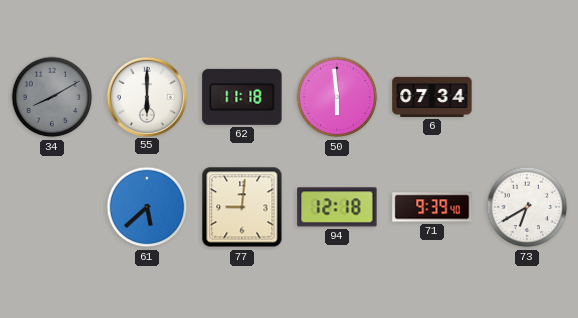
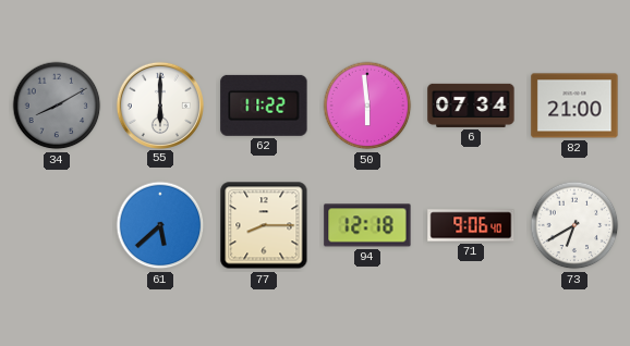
62: 11:18 -> 11:22
82: none -> 21:00
77: 9:01 -> 8:15
71: 9:39 -> 9:06
